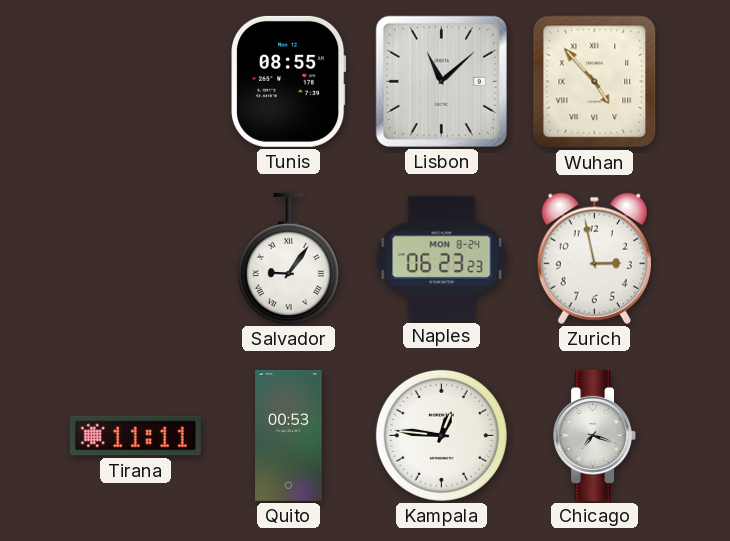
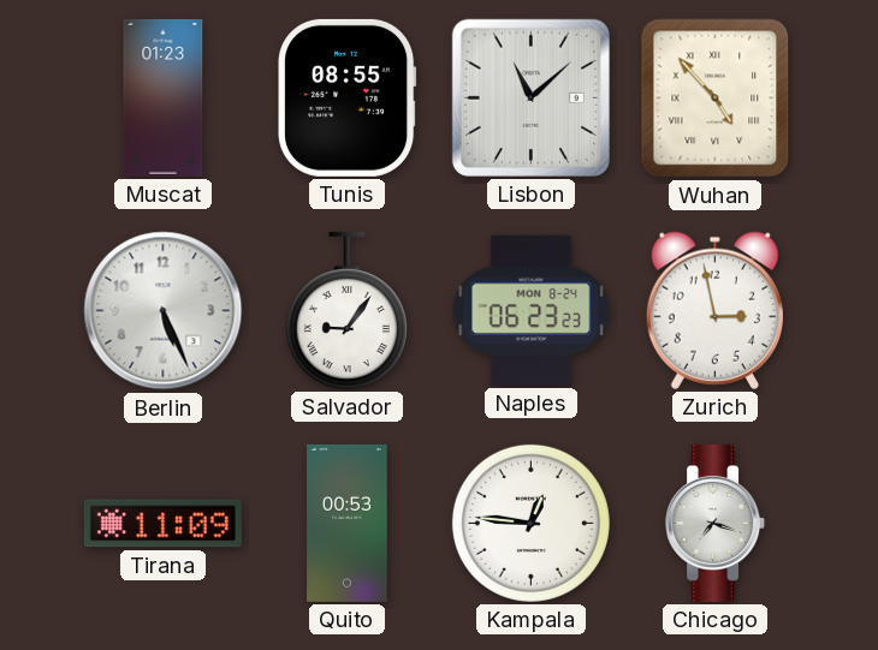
Muscat: none -> 01:23
Berlin: none -> 5:26
Tirana: 11:11 -> 11:09
